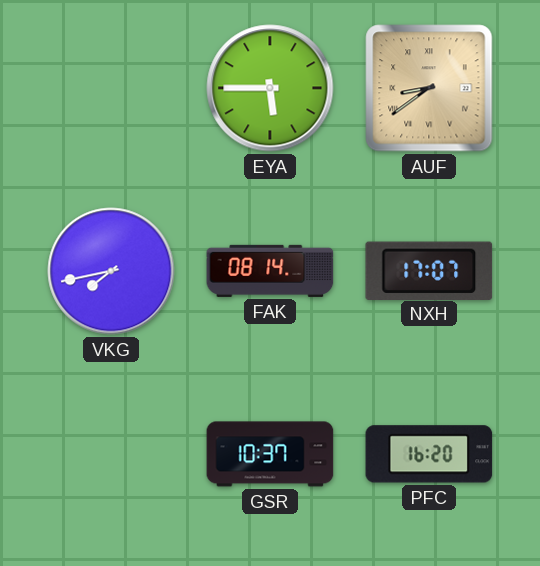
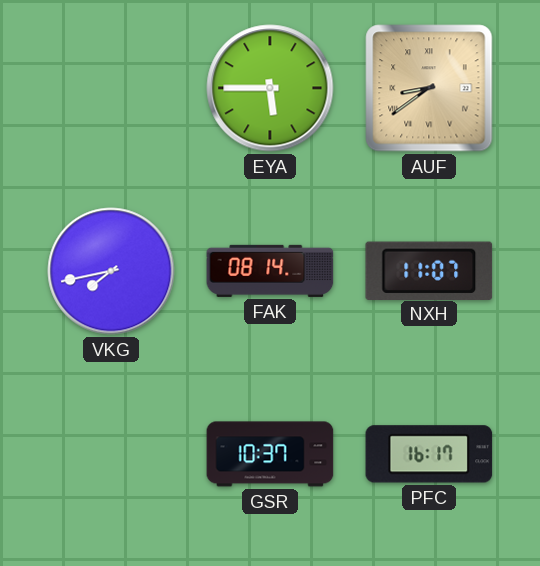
NXH: 17:07 -> 11:07
PFC: 16:20 -> 16:17
